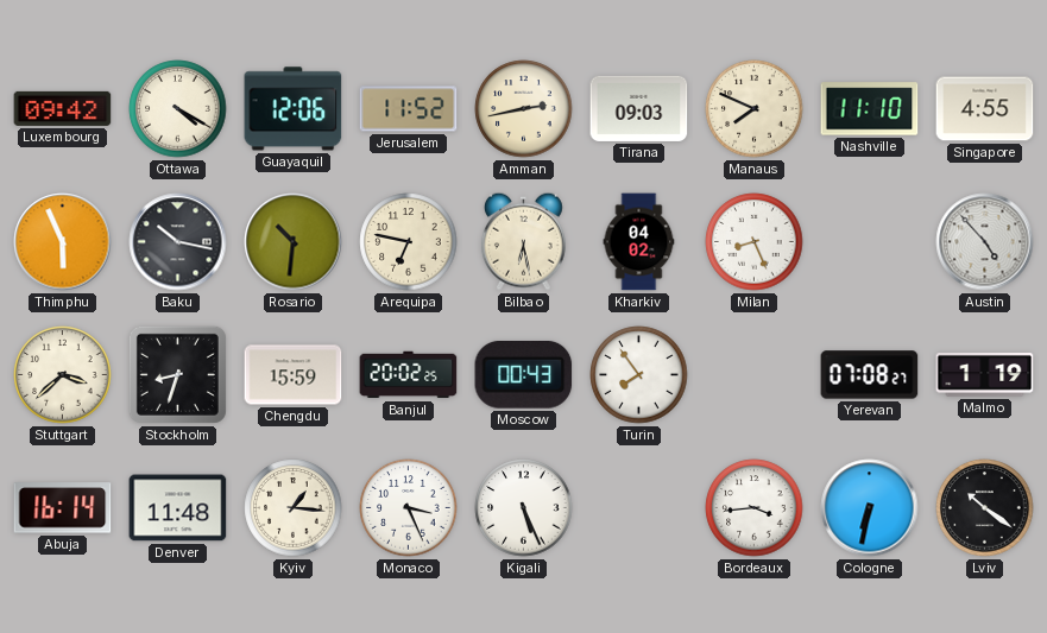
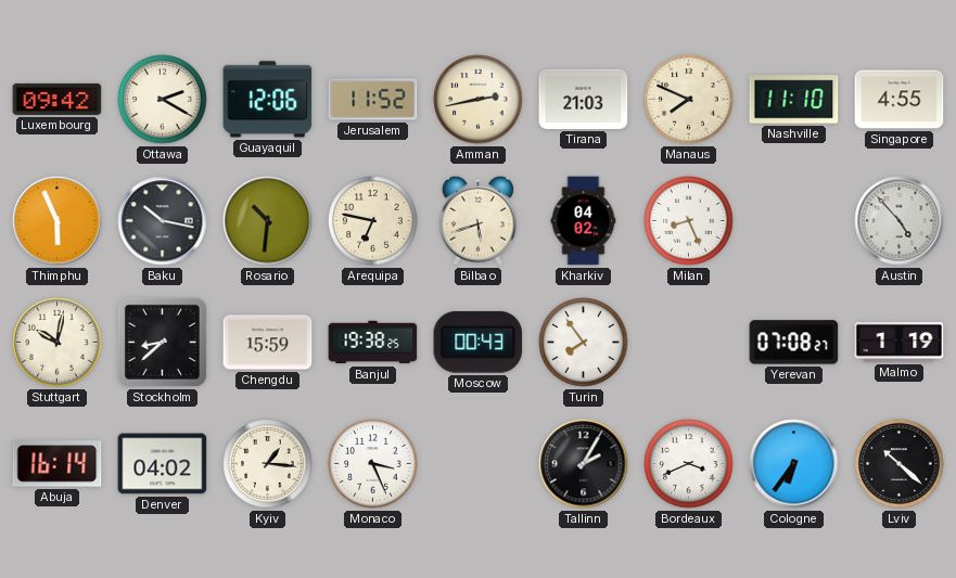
Ottawa: 4:20 -> 2:20
Tirana: 09:03 -> 21:03
Bilbao: 6:28 -> 5:42
Stuttgart: 3:38 -> 10:02
Stockholm: 8:33 -> 8:38
Banjul: 20:02 -> 19:38
Denver: 11:48 -> 04:02
Kigali: 5:26 -> none
Tallinn: none -> 2:05
Bordeaux: 3:44 -> 3:41
Cologne: 6:32 -> 6:36
Lviv: 10:21 -> 10:22
